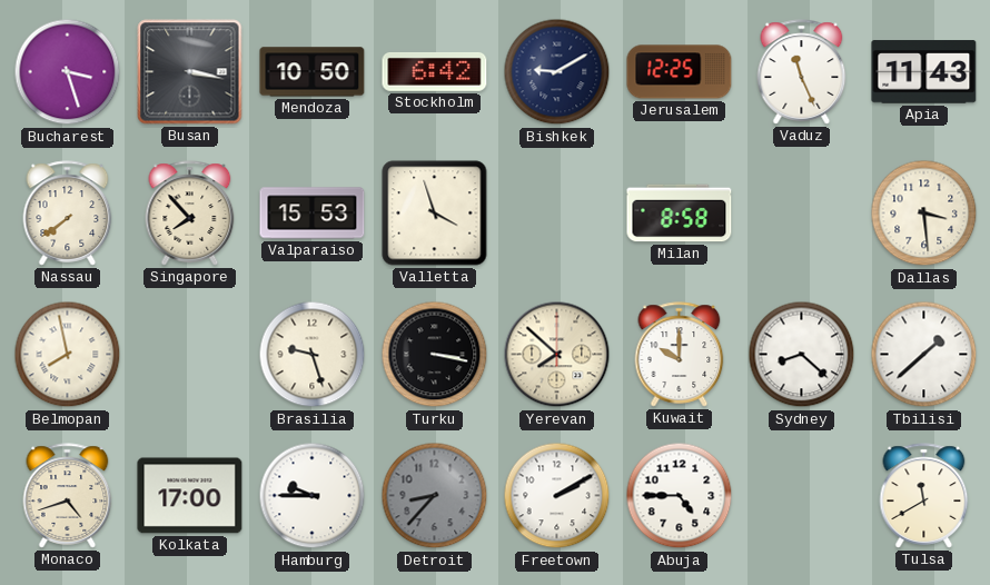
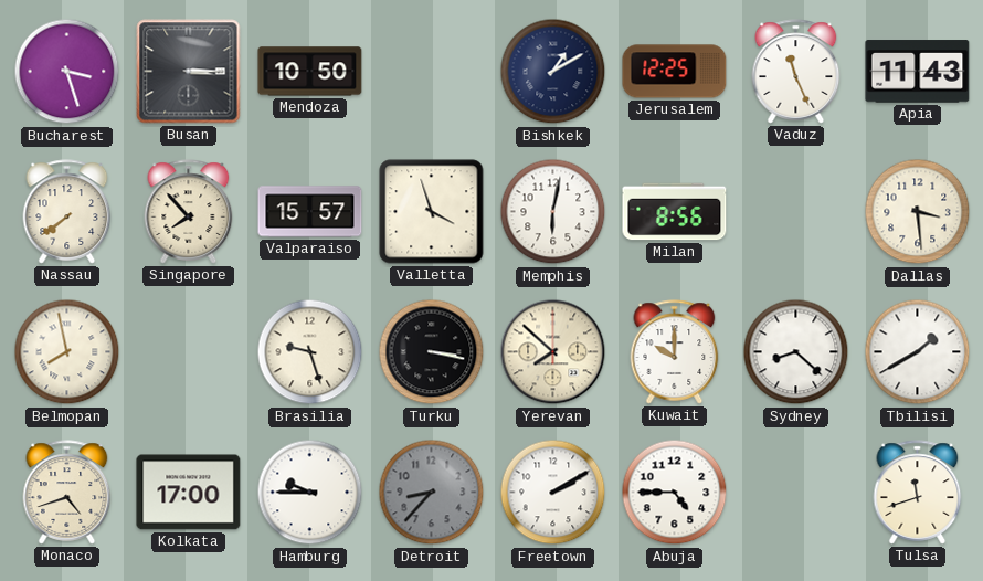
Busan: 3:17 -> 3:15
Stockholm: 6:42 -> none
Bishkek: 9:10 -> 1:10
Valparaiso: 15:53 -> 15:57
Memphis: none -> 6:02
Milan: 8:58 -> 8:56
Tbilisi: 1:38 -> 1:40
Tulsa: 11:40 -> 11:42
